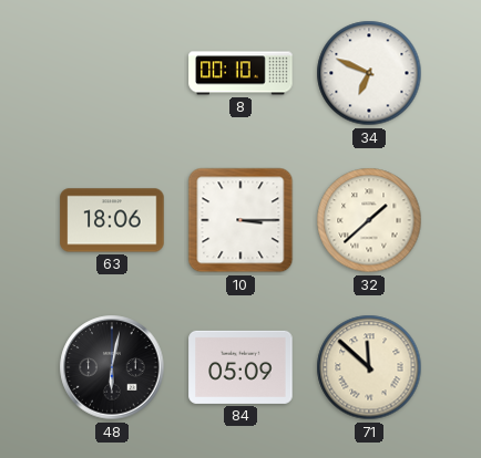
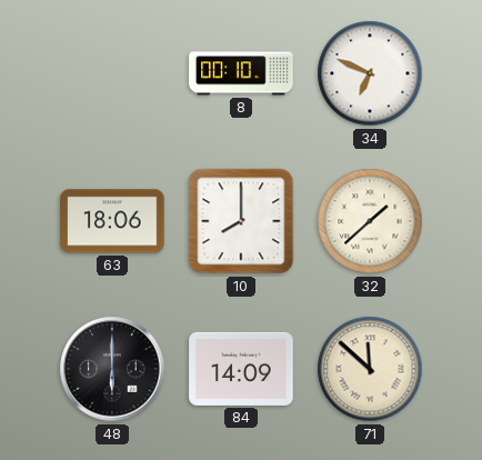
10: 3:15 -> 8:00
48: 6:02 -> 6:00
84: 05:09 -> 14:09
